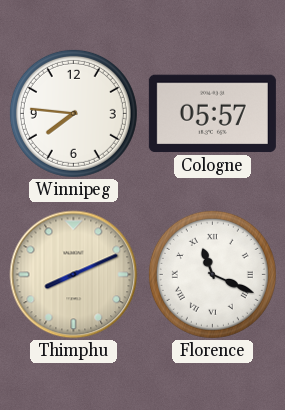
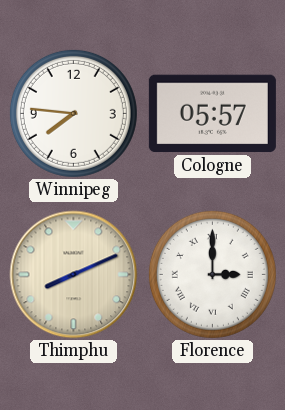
Florence: 11:19 -> 3:00
